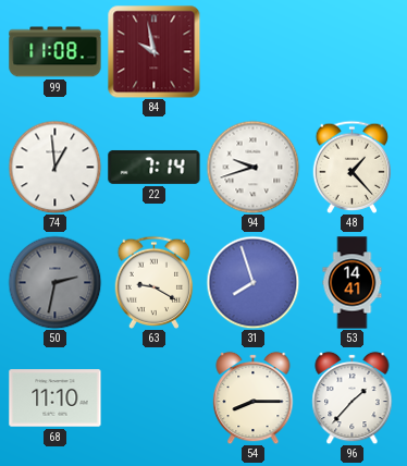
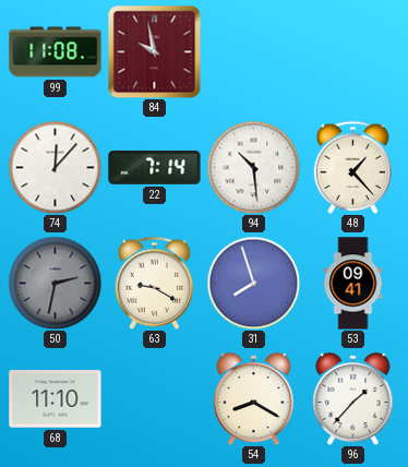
74: 12:59 -> 12:07
94: 9:42 -> 10:29
53: 14:41 -> 09:41
54: 8:15 -> 8:20
